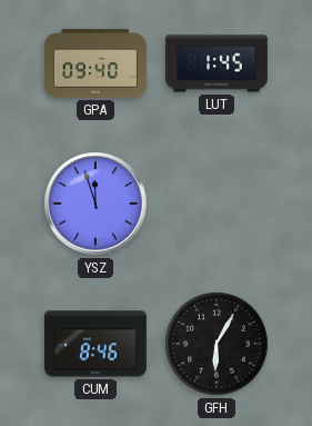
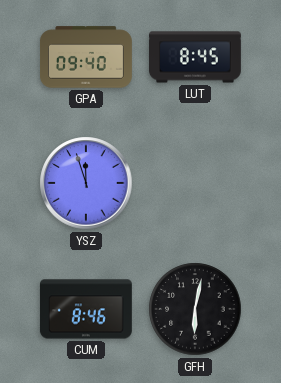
LUT: 1:45 -> 8:45
GFH: 6:05 -> 6:02
